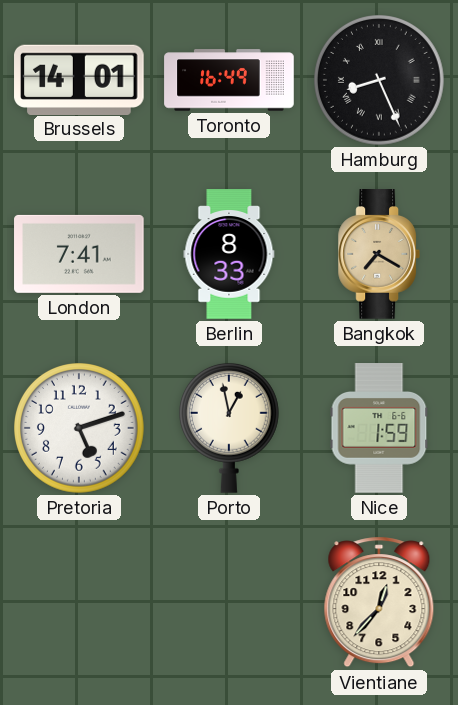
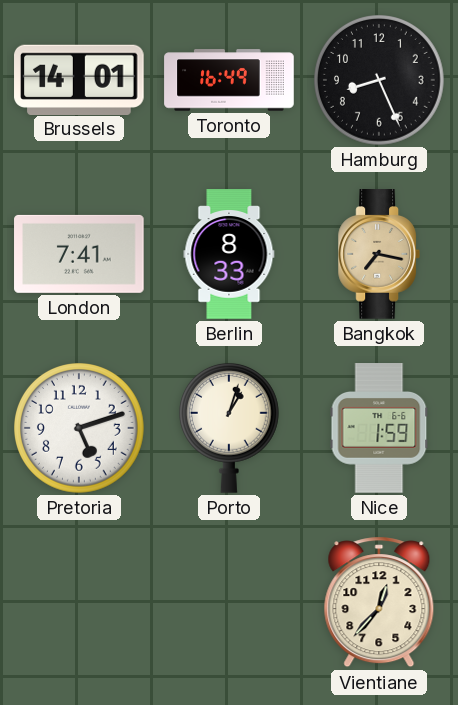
Hamburg numerals: Roman -> Arabic
Bangkok: 7:20 -> 7:17
Porto: 12:58 -> 1:03
